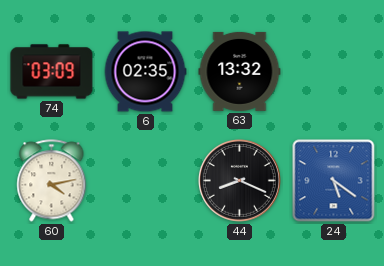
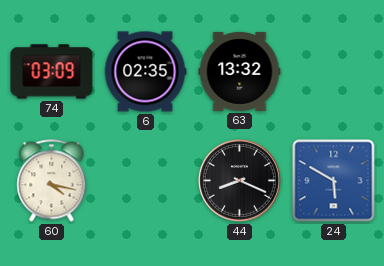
60: 4:13 -> 4:17
24: 5:21 -> 5:50
